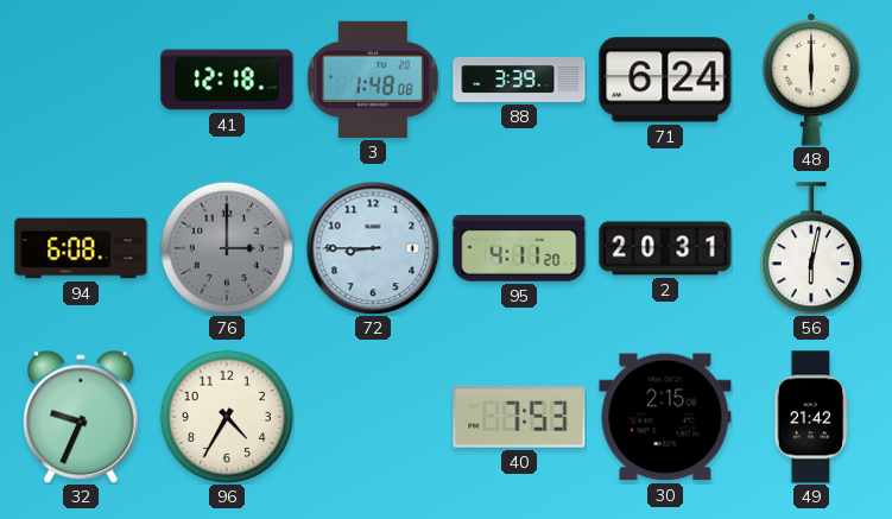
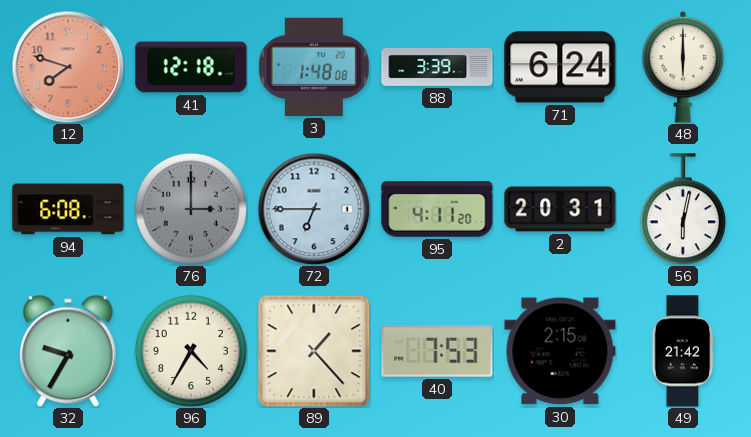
12: none -> 7:48
72: 8:45 -> 6:45
32: 9:34 -> 9:35
89: none -> 1:23
